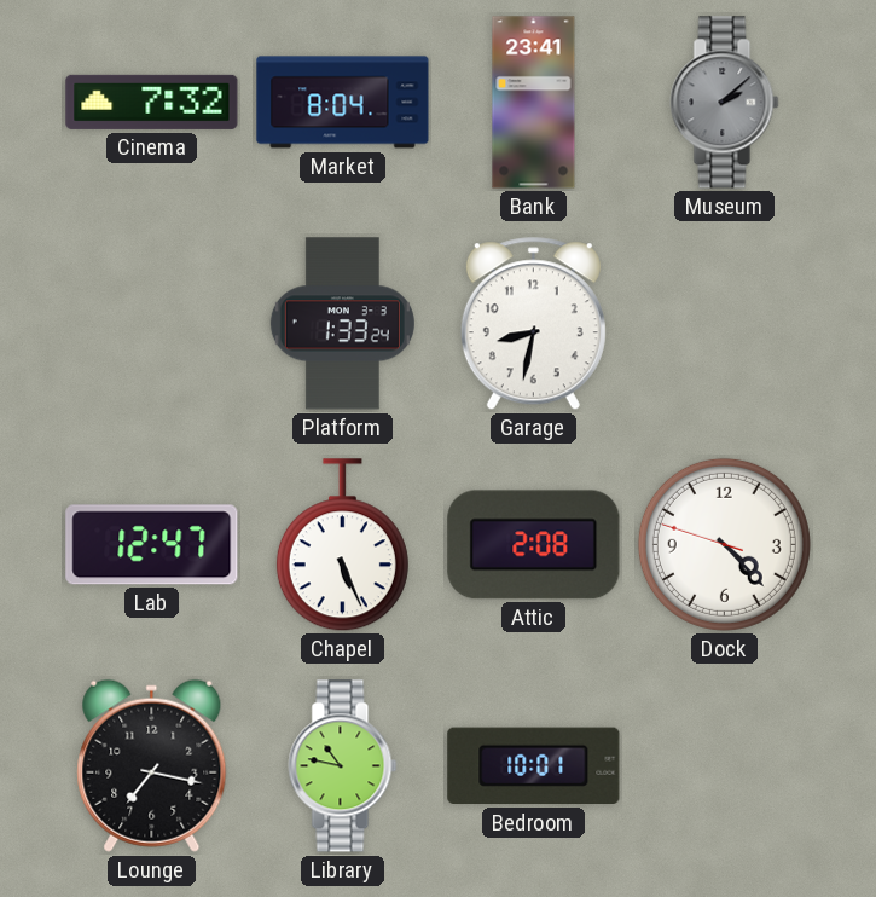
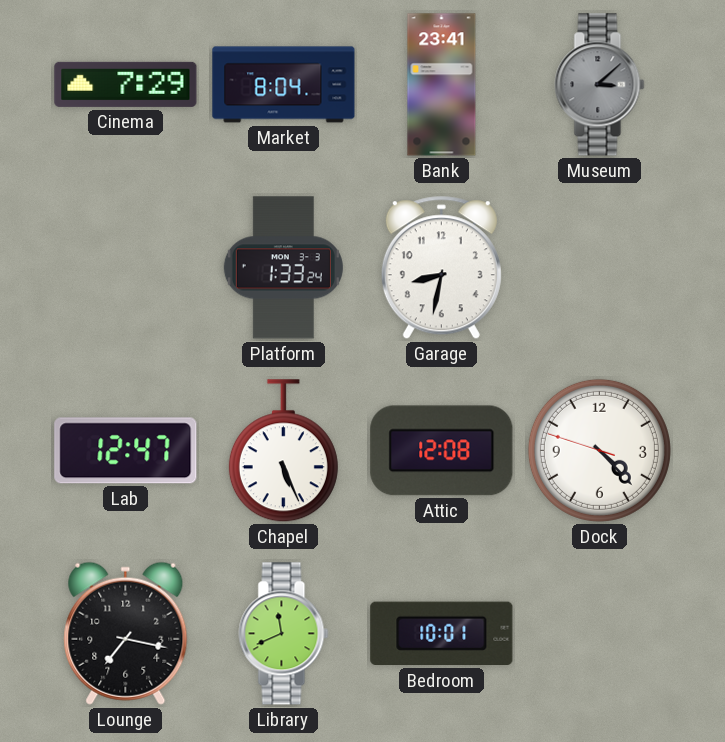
Cinema: 7:32 -> 7:29
Museum: 2:08 -> 3:08
Attic: 2:08 -> 12:08
Library: 10:47 -> 11:41
